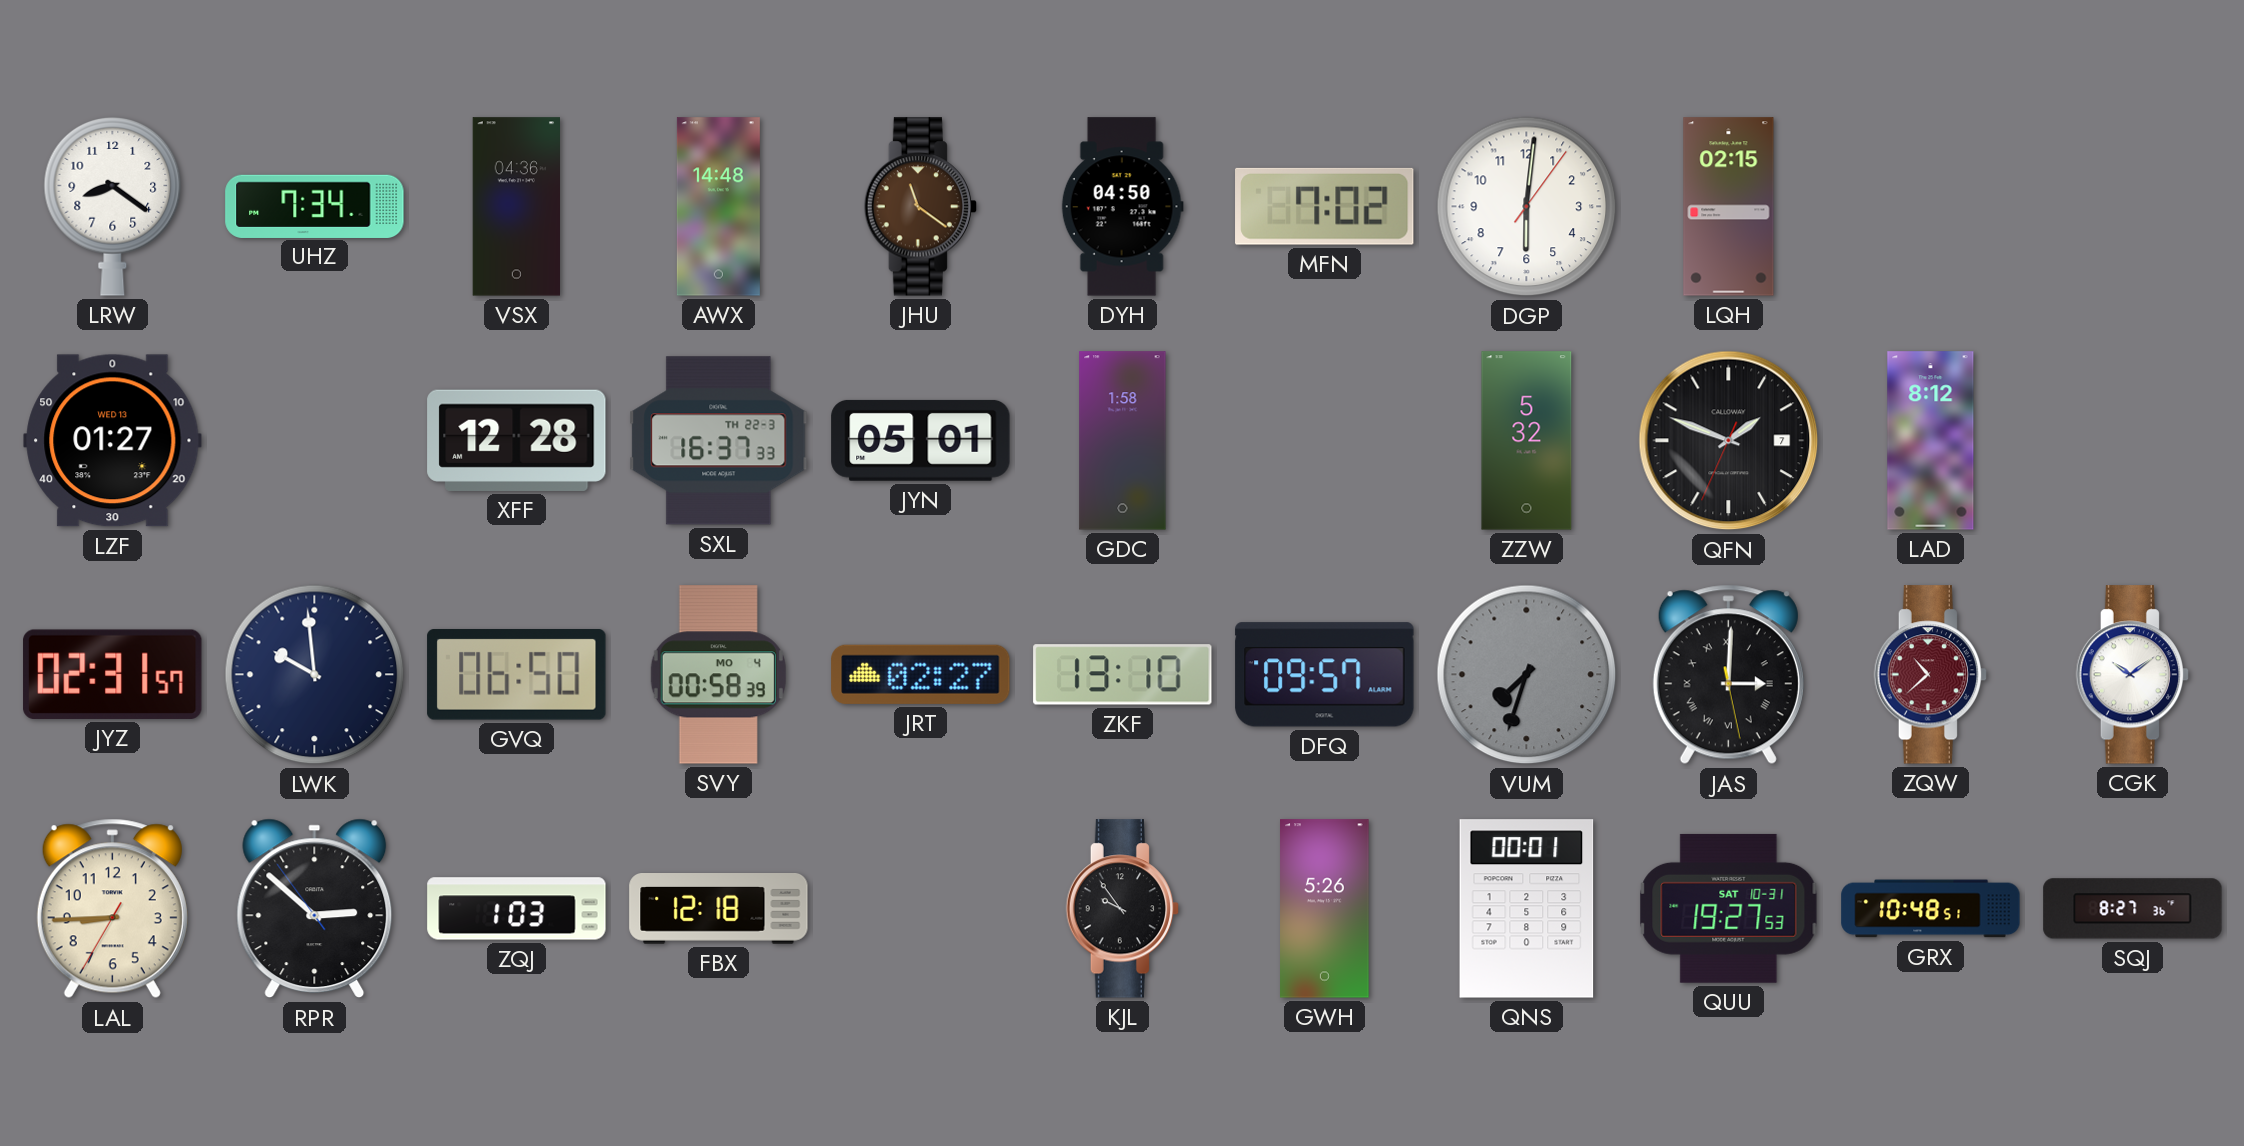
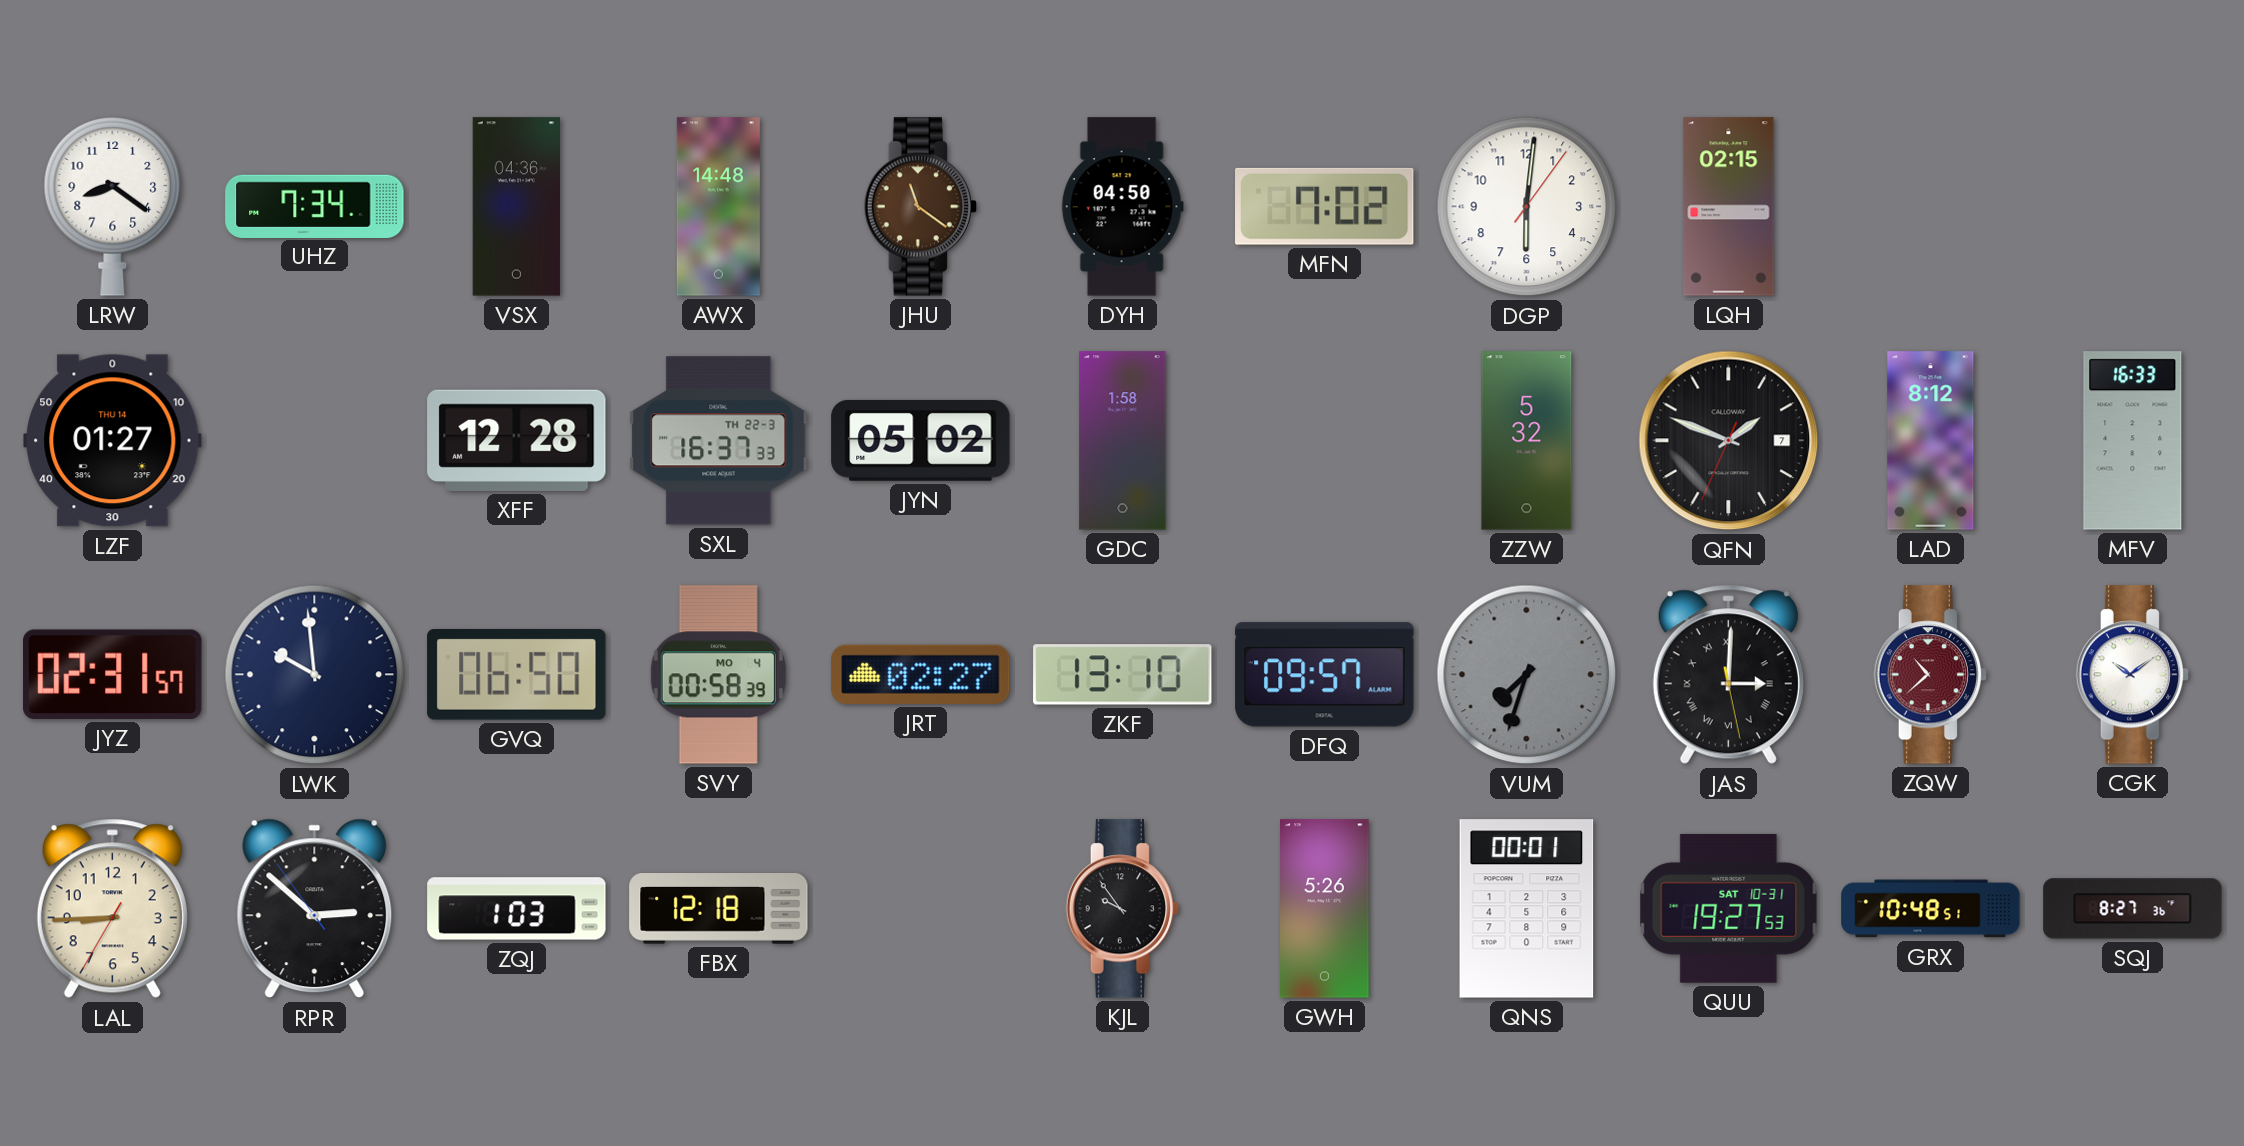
LZF date: WED 13 -> THU 14
JYN: 05:01 -> 05:02
MFV: none -> 16:33
